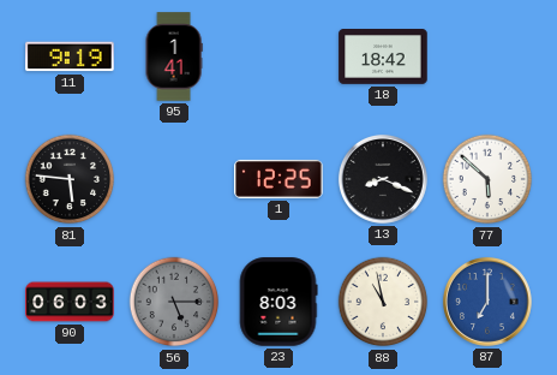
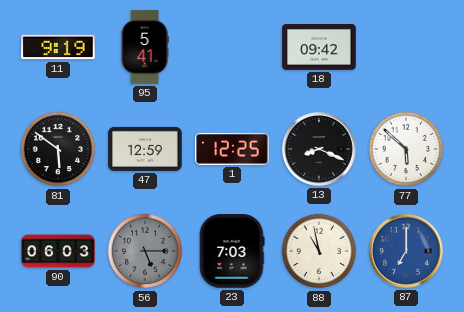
95: 1:41 -> 5:41
18: 18:42 -> 09:42
81: 5:46 -> 5:51
47: none -> 12:59
23: 8:03 -> 7:03
